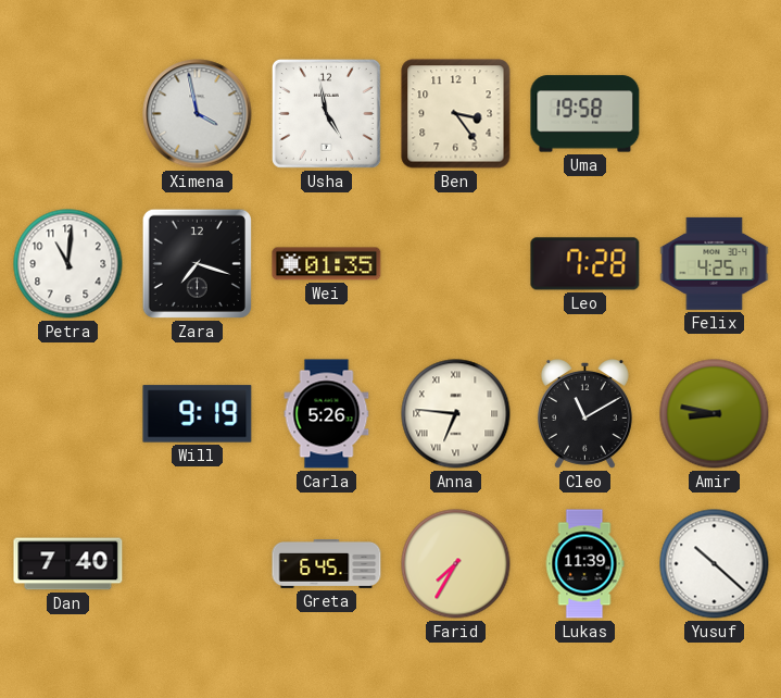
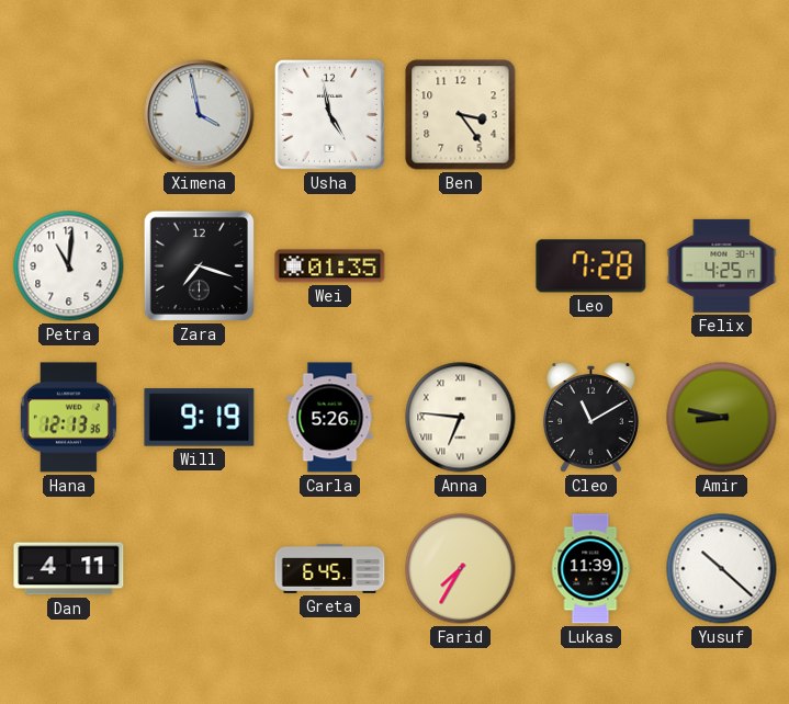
Uma: 19:58 -> none
Hana: none -> 12:13
Dan: 7:40 -> 4:11
